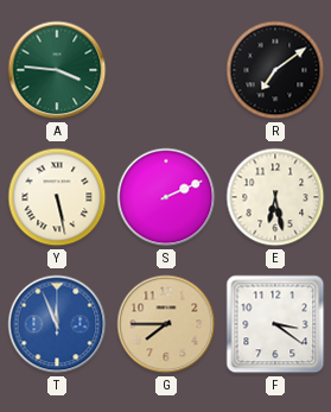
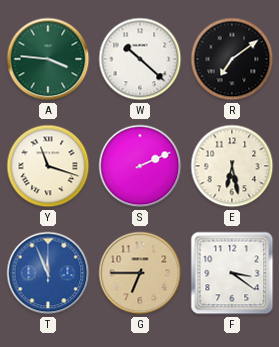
W: none -> 10:22
Y: 5:28 -> 11:18
G: 7:45 -> 6:45
